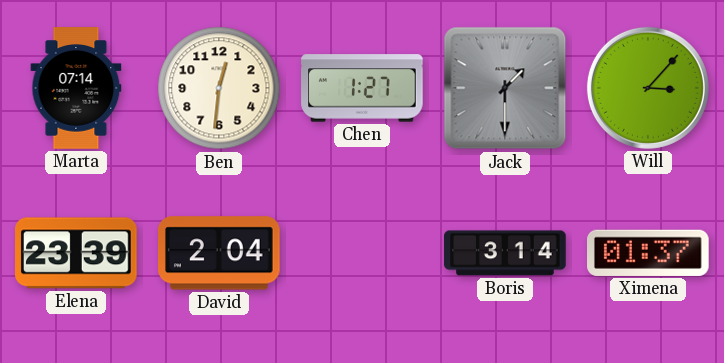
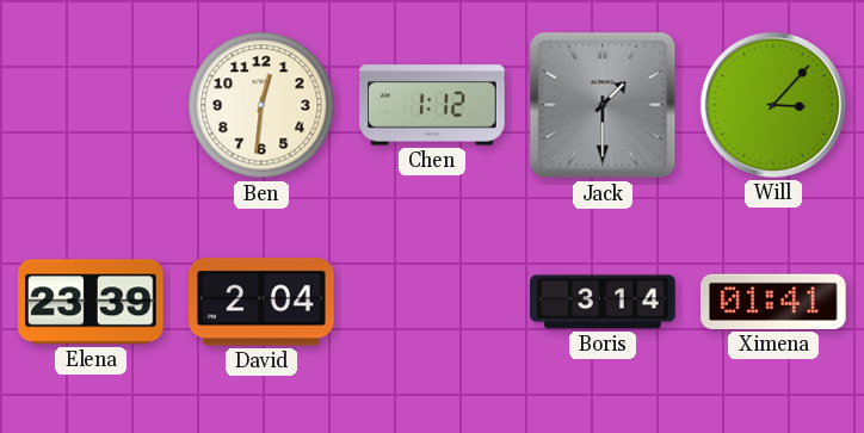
Marta: 07:14 -> none
Chen: 1:27 -> 1:12
Ximena: 01:37 -> 01:41
